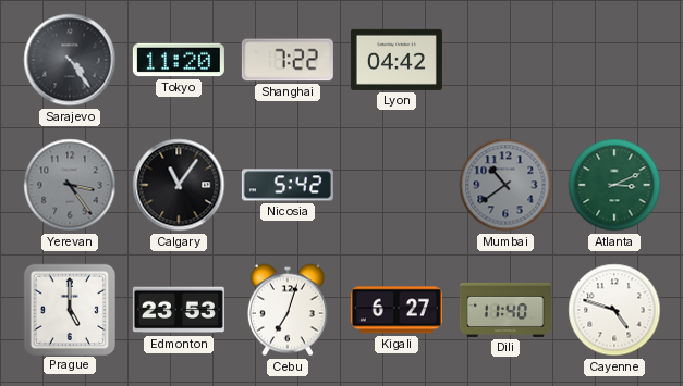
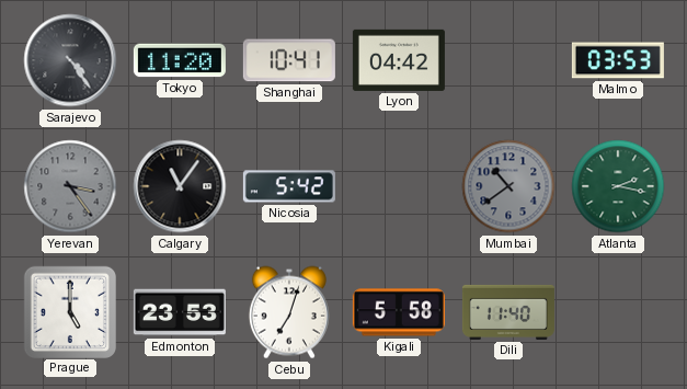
Shanghai: 7:22 -> 10:41
Malmo: none -> 03:53
Atlanta: 3:11 -> 2:17
Kigali: 6:27 -> 5:58
Cayenne: 4:48 -> none
